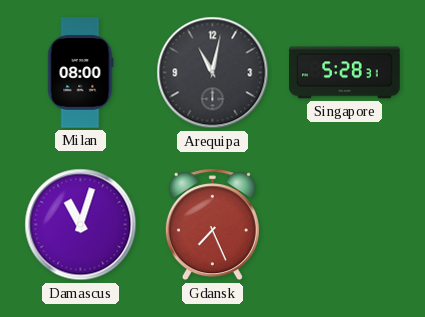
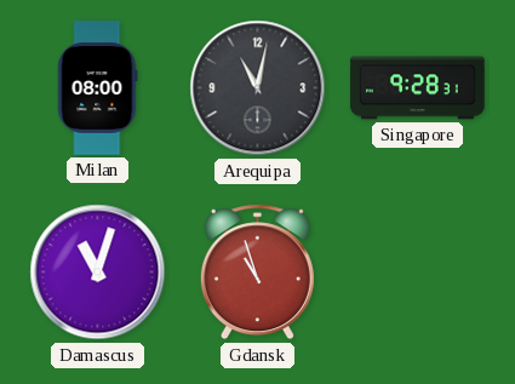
Singapore: 5:28 -> 9:28
Gdansk: 7:26 -> 10:57
